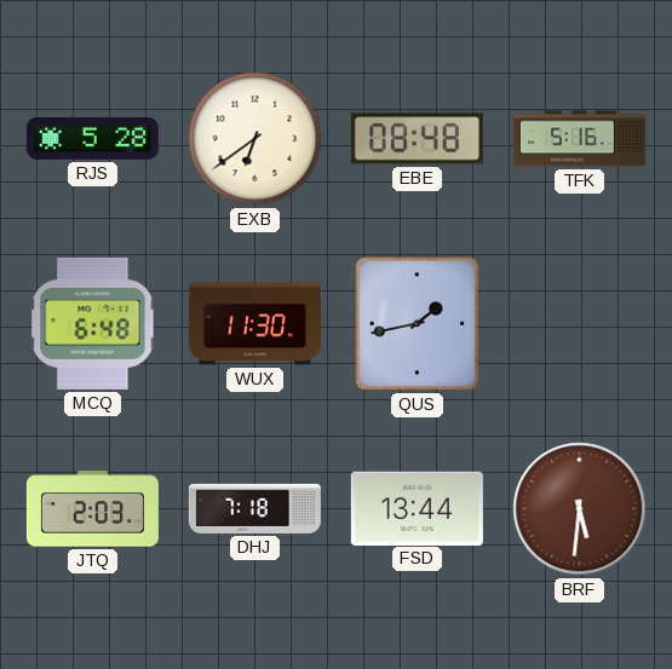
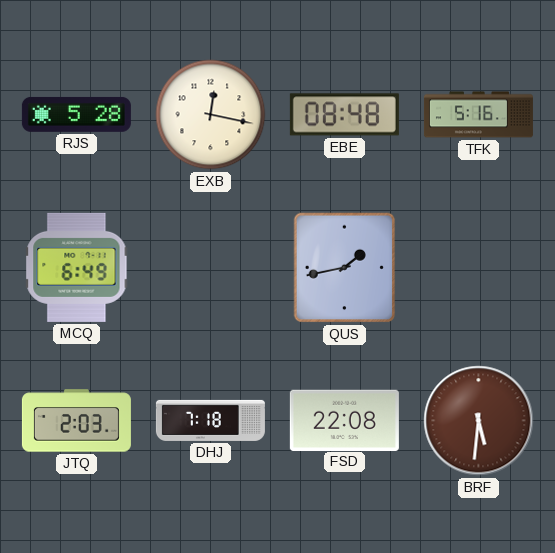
EXB: 6:39 -> 12:17
MCQ: 6:48 -> 6:49
WUX: 11:30 -> none
FSD: 13:44 -> 22:08
